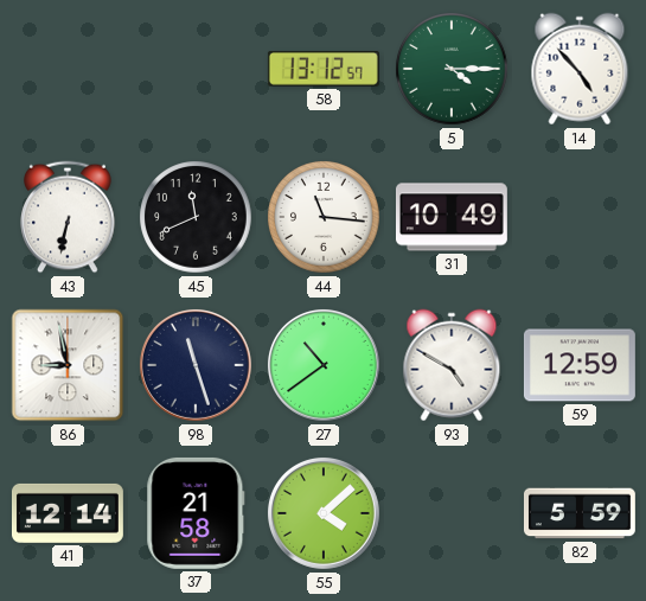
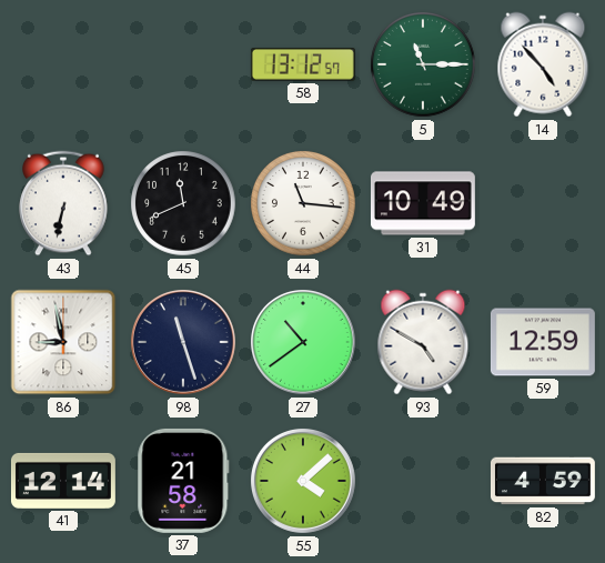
5: 4:15 -> 11:15
82: 5:59 -> 4:59
